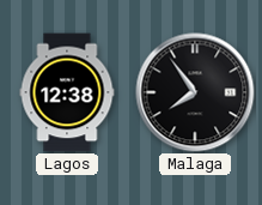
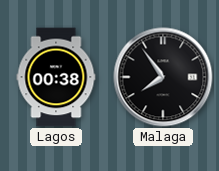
Lagos: 12:38 -> 00:38
